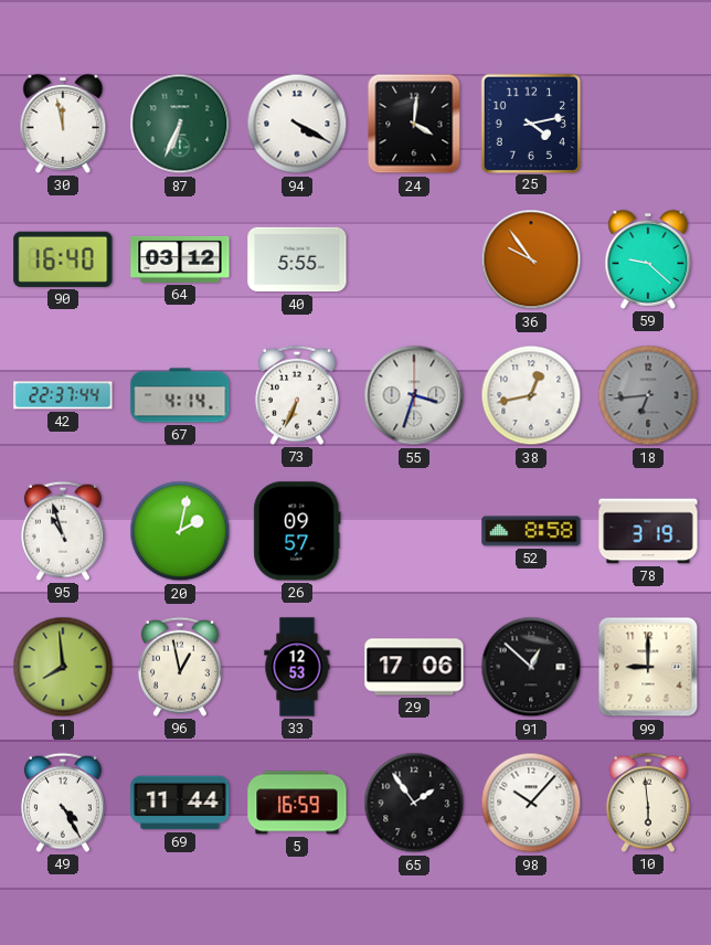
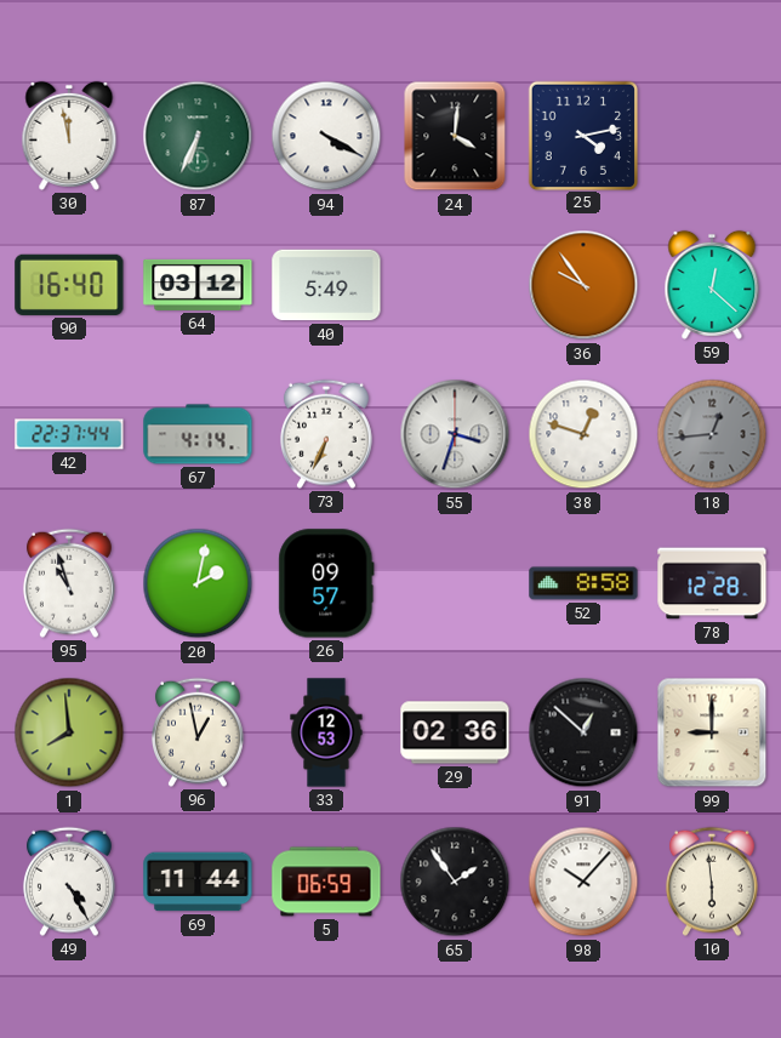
40: 5:55 -> 5:49
59: 9:22 -> 12:22
38: 12:43 -> 12:48
18: 6:44 -> 12:44
78: 3:19 -> 12:28
29: 17:06 -> 02:36
5: 16:59 -> 06:59
